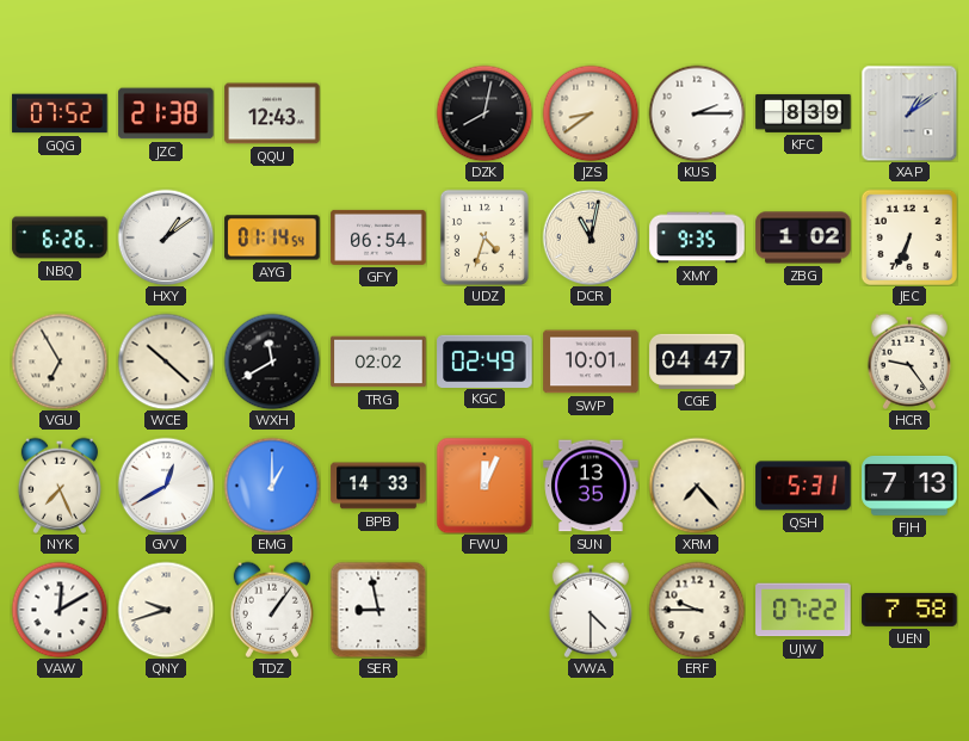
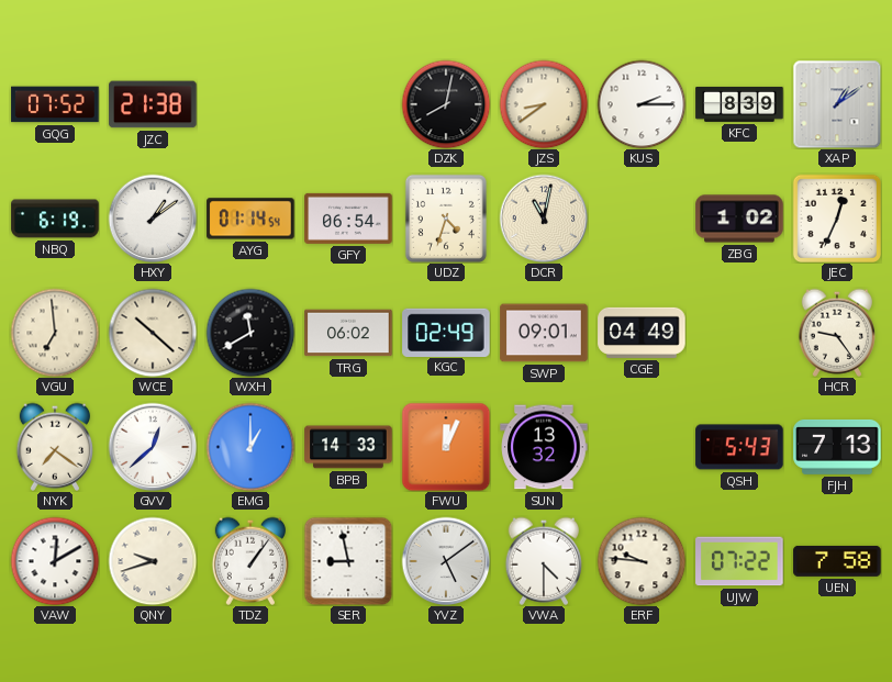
QQU: 12:43 -> none
NBQ: 6:26 -> 6:19
XMY: 9:35 -> none
JEC: 6:34 -> 12:34
VGU: 6:55 -> 6:59
TRG: 02:02 -> 06:02
SWP: 10:01 -> 09:01
CGE: 04:47 -> 04:49
NYK: 7:26 -> 7:21
GVV: 12:40 -> 12:38
SUN: 13:35 -> 13:32
XRM: 7:23 -> none
QSH: 5:31 -> 5:43
YVZ: none -> 5:09
ERF: 9:45 -> 9:46
